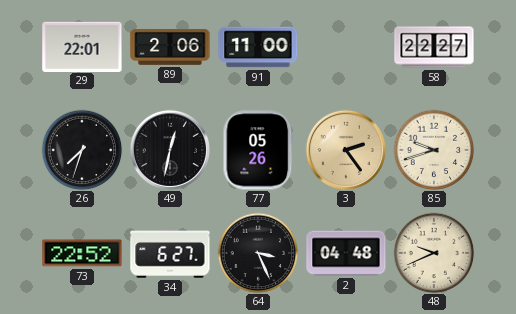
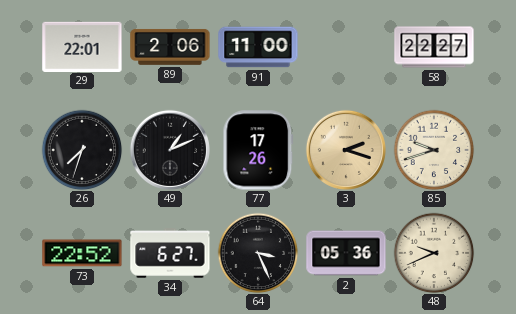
49: 12:32 -> 1:11
77: 05:26 -> 17:26
3: 2:24 -> 2:18
2: 04:48 -> 05:36
